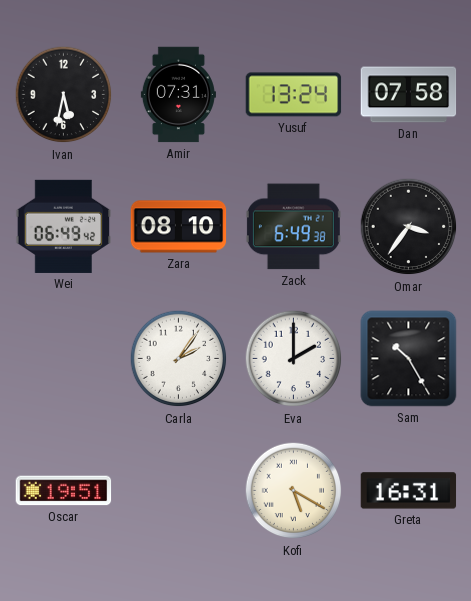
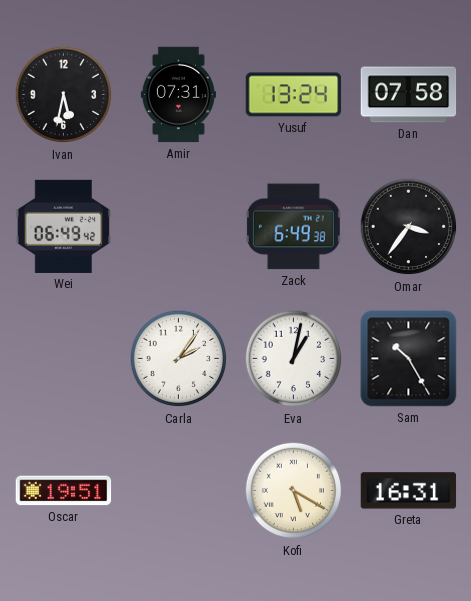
Zara: 08:10 -> none
Eva: 2:00 -> 1:02
